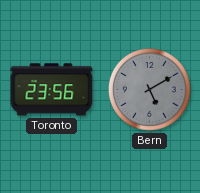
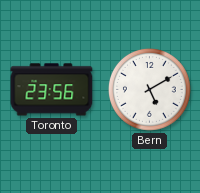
Bern dial: grey -> white
